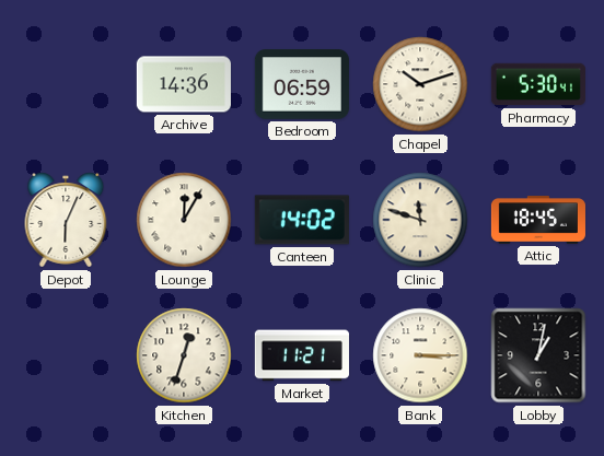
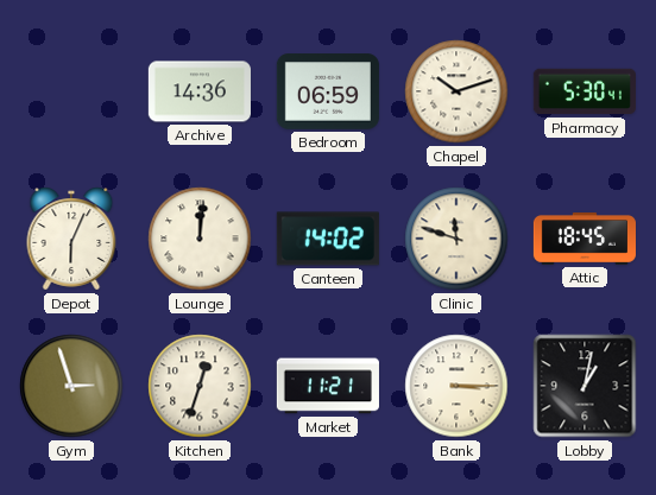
Lounge: 12:05 -> 12:01
Gym: none -> 2:57
